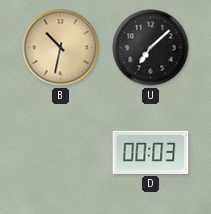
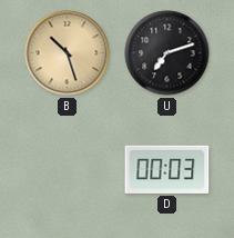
B: 10:32 -> 10:27
U: 7:08 -> 7:12
